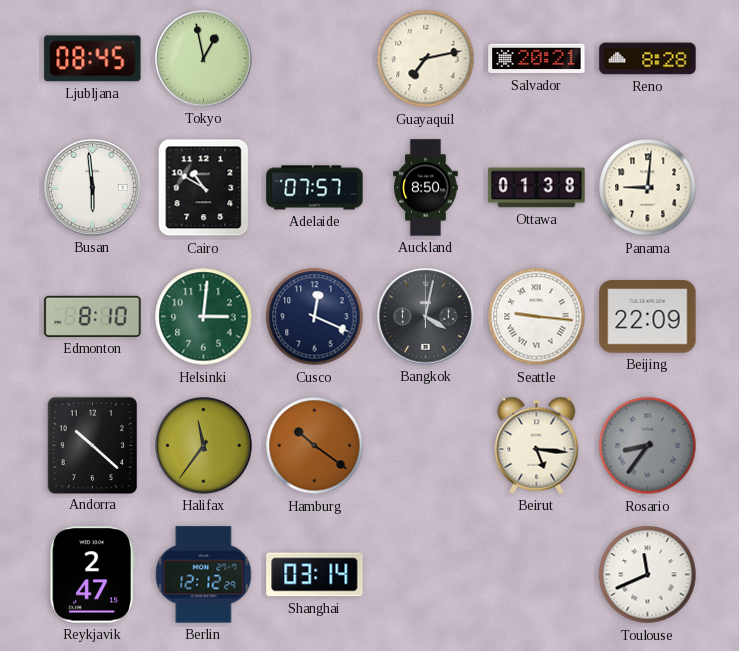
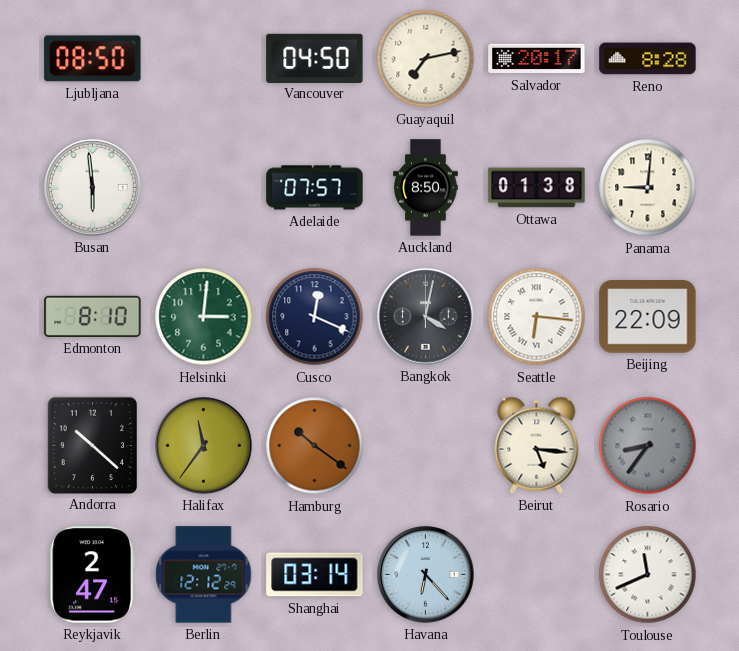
Ljubljana: 08:45 -> 08:50
Tokyo: 12:58 -> none
Vancouver: none -> 04:50
Salvador: 20:21 -> 20:17
Cairo: 10:50 -> none
Seattle: 9:16 -> 6:16
Havana: none -> 6:23
